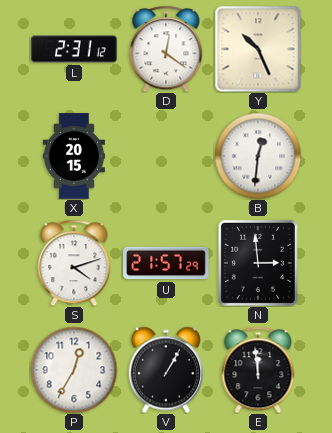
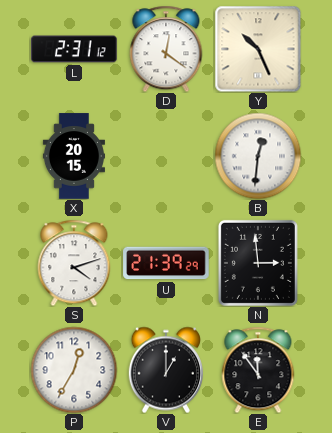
U: 21:57 -> 21:39
V: 1:05 -> 1:00
E: 11:59 -> 11:54
